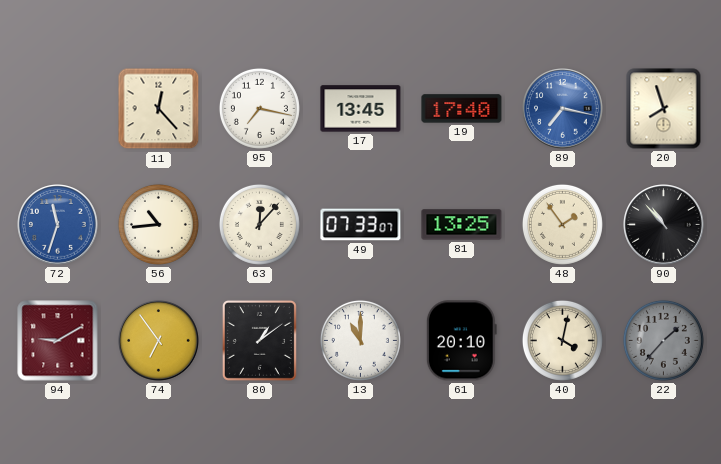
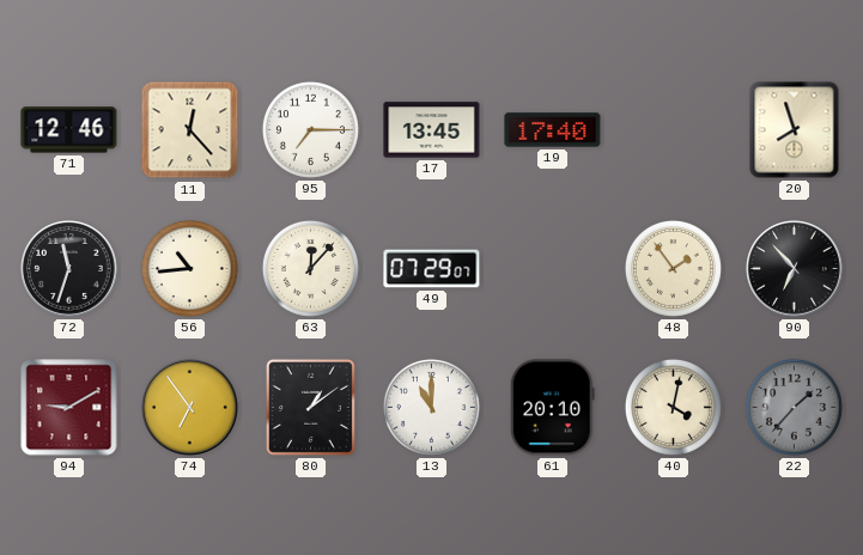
71: none -> 12:46
95: 7:17 -> 7:15
89: 7:17 -> none
72 dial: blue -> black
49: 07:33 -> 07:29
81: 13:25 -> none
90: 10:53 -> 6:53
